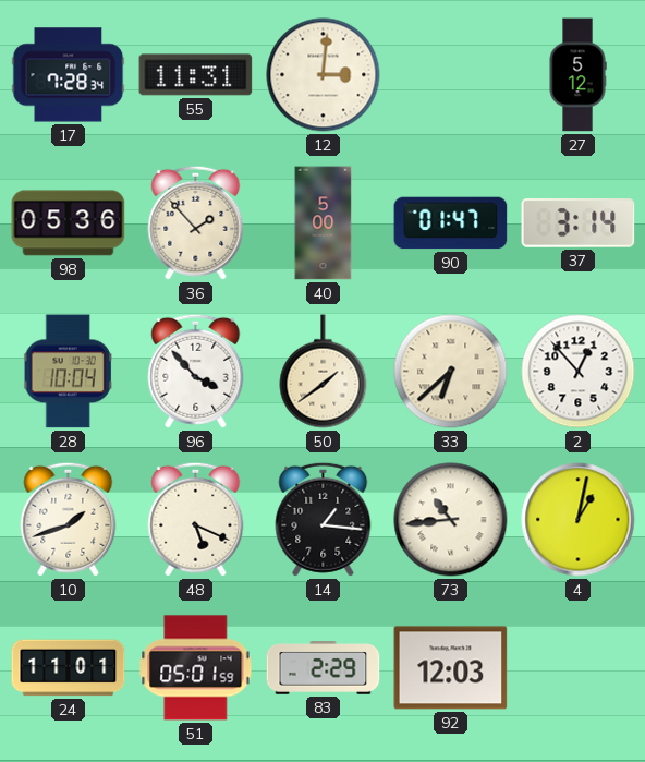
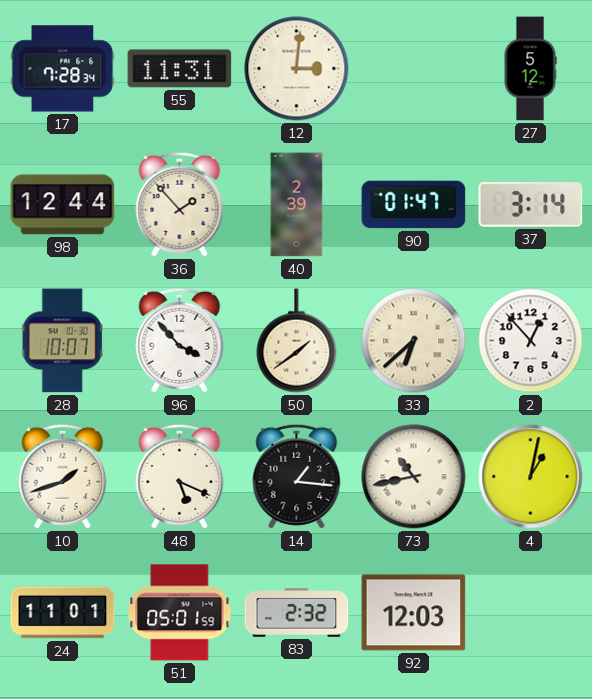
98: 05:36 -> 12:44
40: 5:00 -> 2:39
28: 10:04 -> 10:07
73: 10:44 -> 10:43
83: 2:29 -> 2:32
